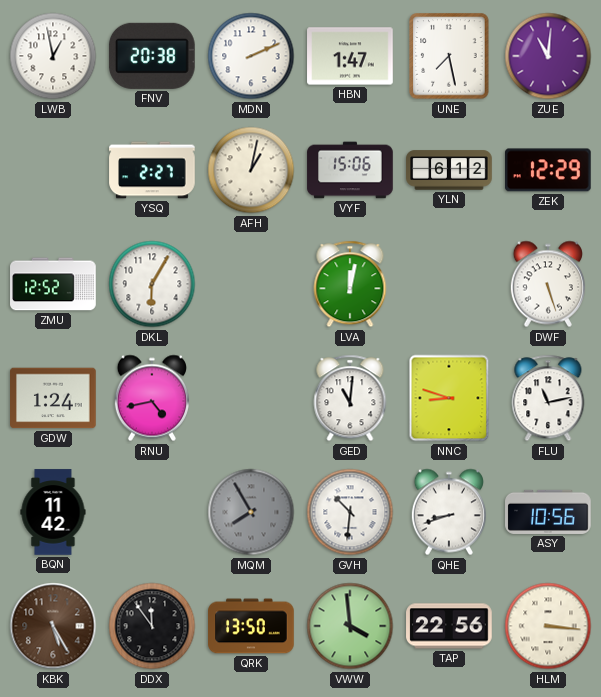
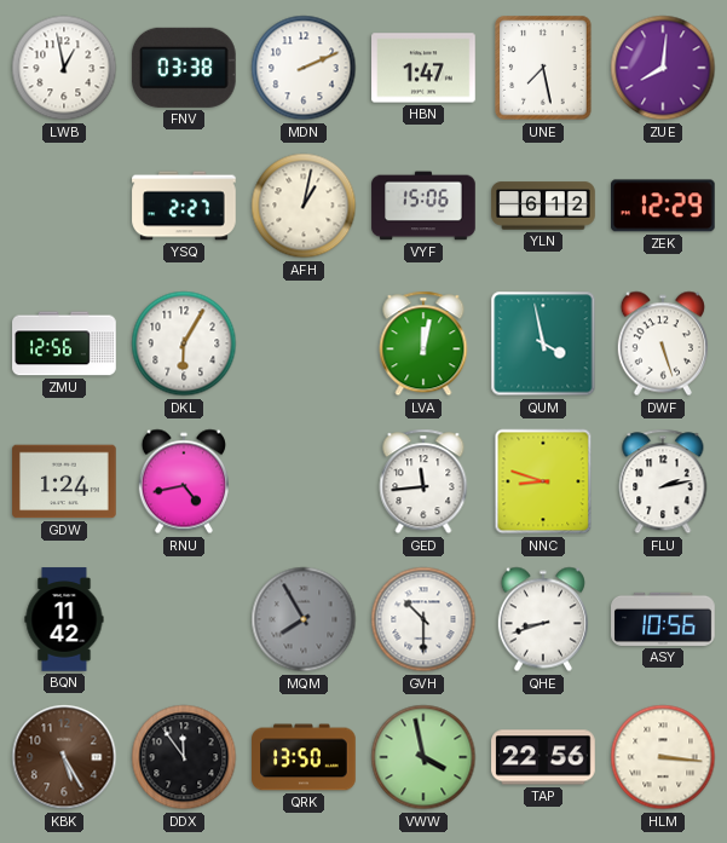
FNV: 20:38 -> 03:38
ZUE: 11:01 -> 8:01
ZMU: 12:52 -> 12:56
QUM: none -> 3:58
GED: 11:01 -> 11:44
FLU: 11:13 -> 2:13
GVH: 10:31 -> 10:30
VWW: 3:59 -> 3:58
